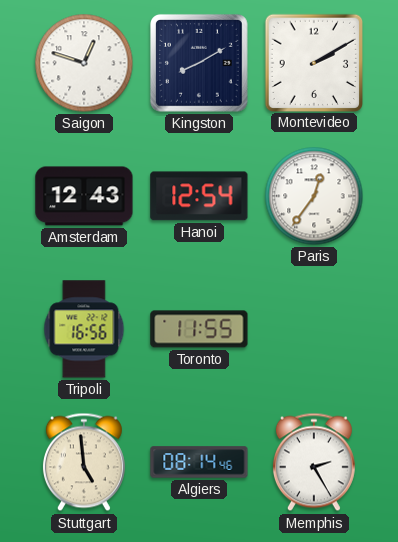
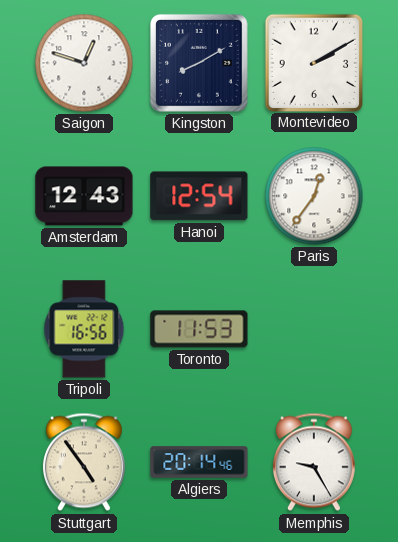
Toronto: 11:55 -> 11:53
Stuttgart: 4:59 -> 4:54
Algiers: 08:14 -> 20:14
Memphis: 2:25 -> 9:25
